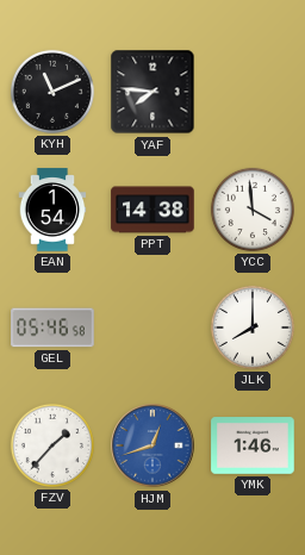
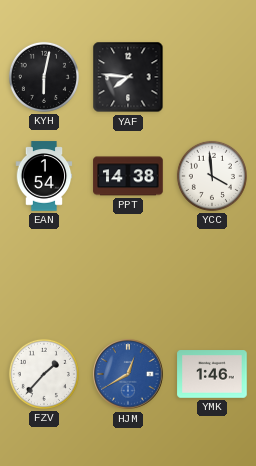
KYH: 11:11 -> 6:02
GEL: 05:46 -> none
JLK: 8:00 -> none
HJM: 12:42 -> 12:40
